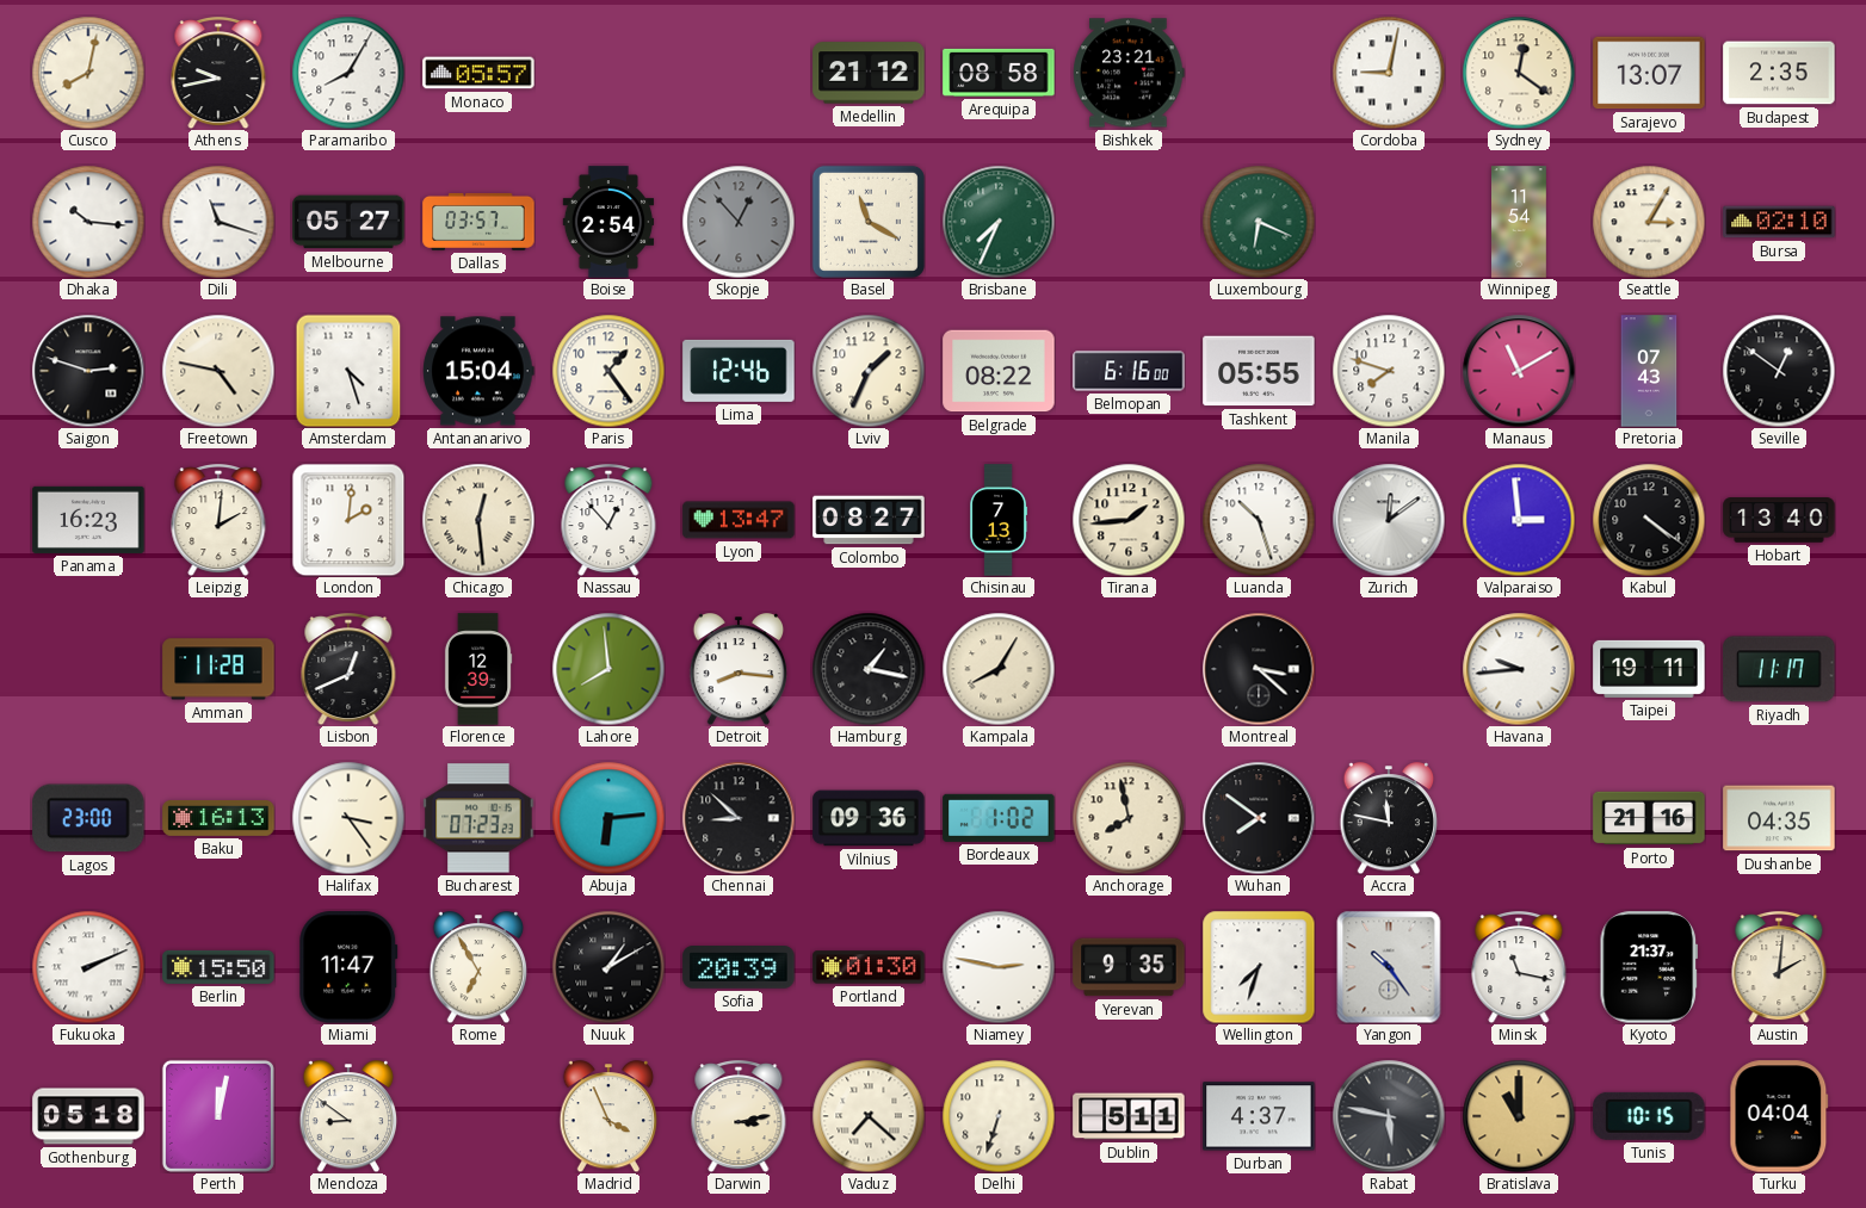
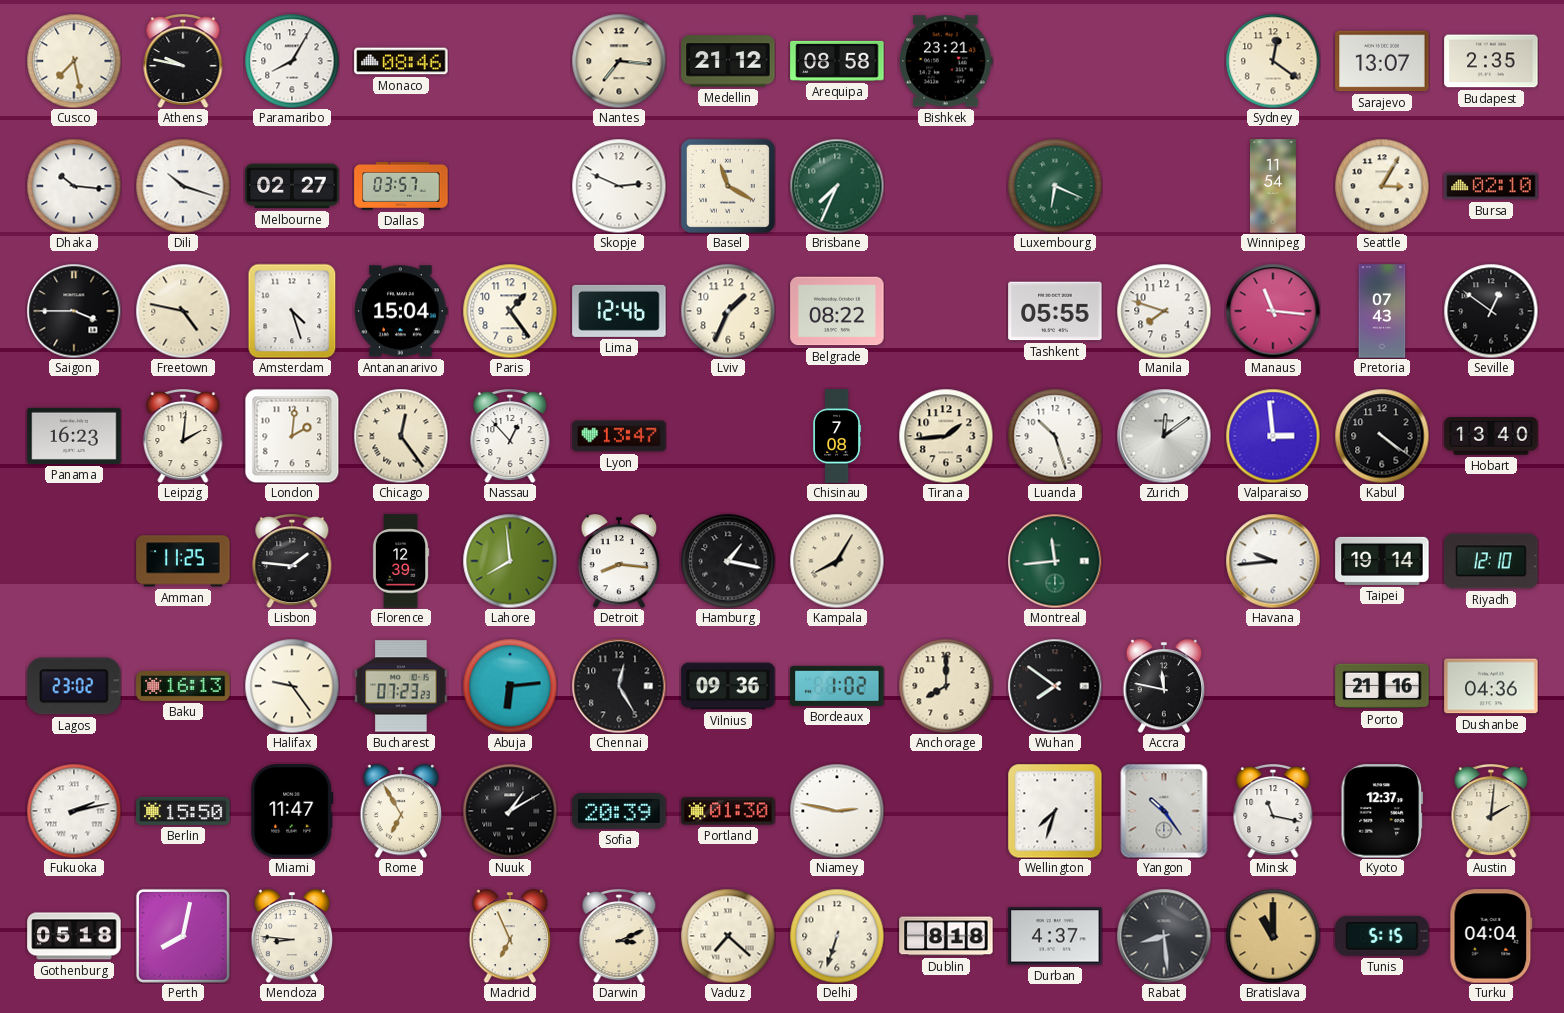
Cusco: 8:02 -> 7:28
Athens: 9:43 -> 9:47
Monaco: 05:57 -> 08:46
Nantes: none -> 7:16
Cordoba: 9:02 -> none
Dili: 11:18 -> 10:18
Melbourne: 05:27 -> 02:27
Boise: 2:54 -> none
Skopje: 12:53 -> 2:49
Skopje dial: grey -> white
Saigon: 2:48 -> 3:45
Belmopan: 6:16 -> none
Manaus: 11:10 -> 11:16
Chicago: 12:29 -> 12:24
Colombo: 08:27 -> none
Chisinau: 7:13 -> 7:08
Amman: 11:28 -> 11:25
Lisbon: 12:41 -> 1:46
Montreal: 3:22 -> 11:44
Montreal dial: black -> green
Taipei: 19:11 -> 19:14
Riyadh: 11:17 -> 12:10
Lagos: 23:00 -> 23:02
Halifax: 3:24 -> 9:24
Chennai: 8:52 -> 12:25
Anchorage: 7:58 -> 8:00
Dushanbe: 04:35 -> 04:36
Fukuoka: 2:11 -> 2:13
Yerevan: 9:35 -> none
Kyoto: 21:37 -> 12:37
Perth: 12:02 -> 8:02
Mendoza: 8:51 -> 8:46
Madrid: 3:56 -> 6:56
Darwin: 3:13 -> 3:11
Dublin: 5:11 -> 8:18
Rabat: 5:47 -> 8:29
Tunis: 10:15 -> 5:15
